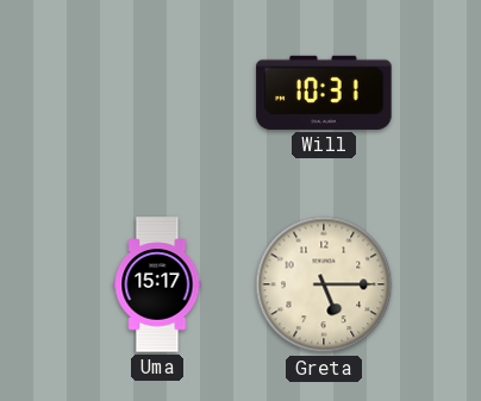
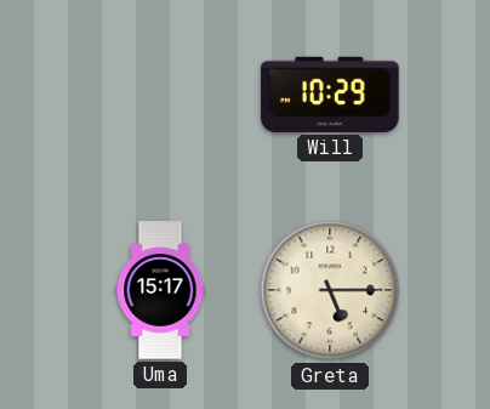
Will: 10:31 -> 10:29
